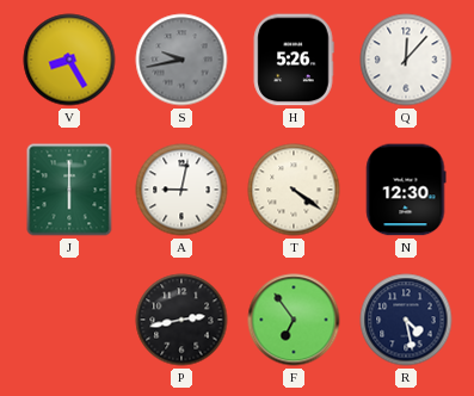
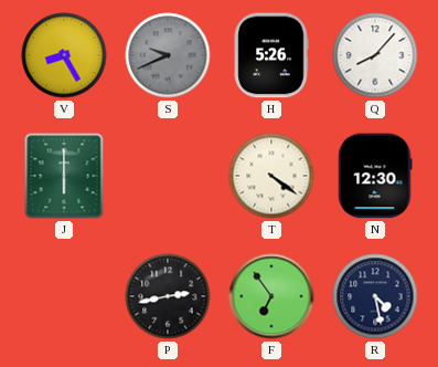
S: 9:43 -> 9:41
Q: 12:07 -> 8:07
A: 9:02 -> none
